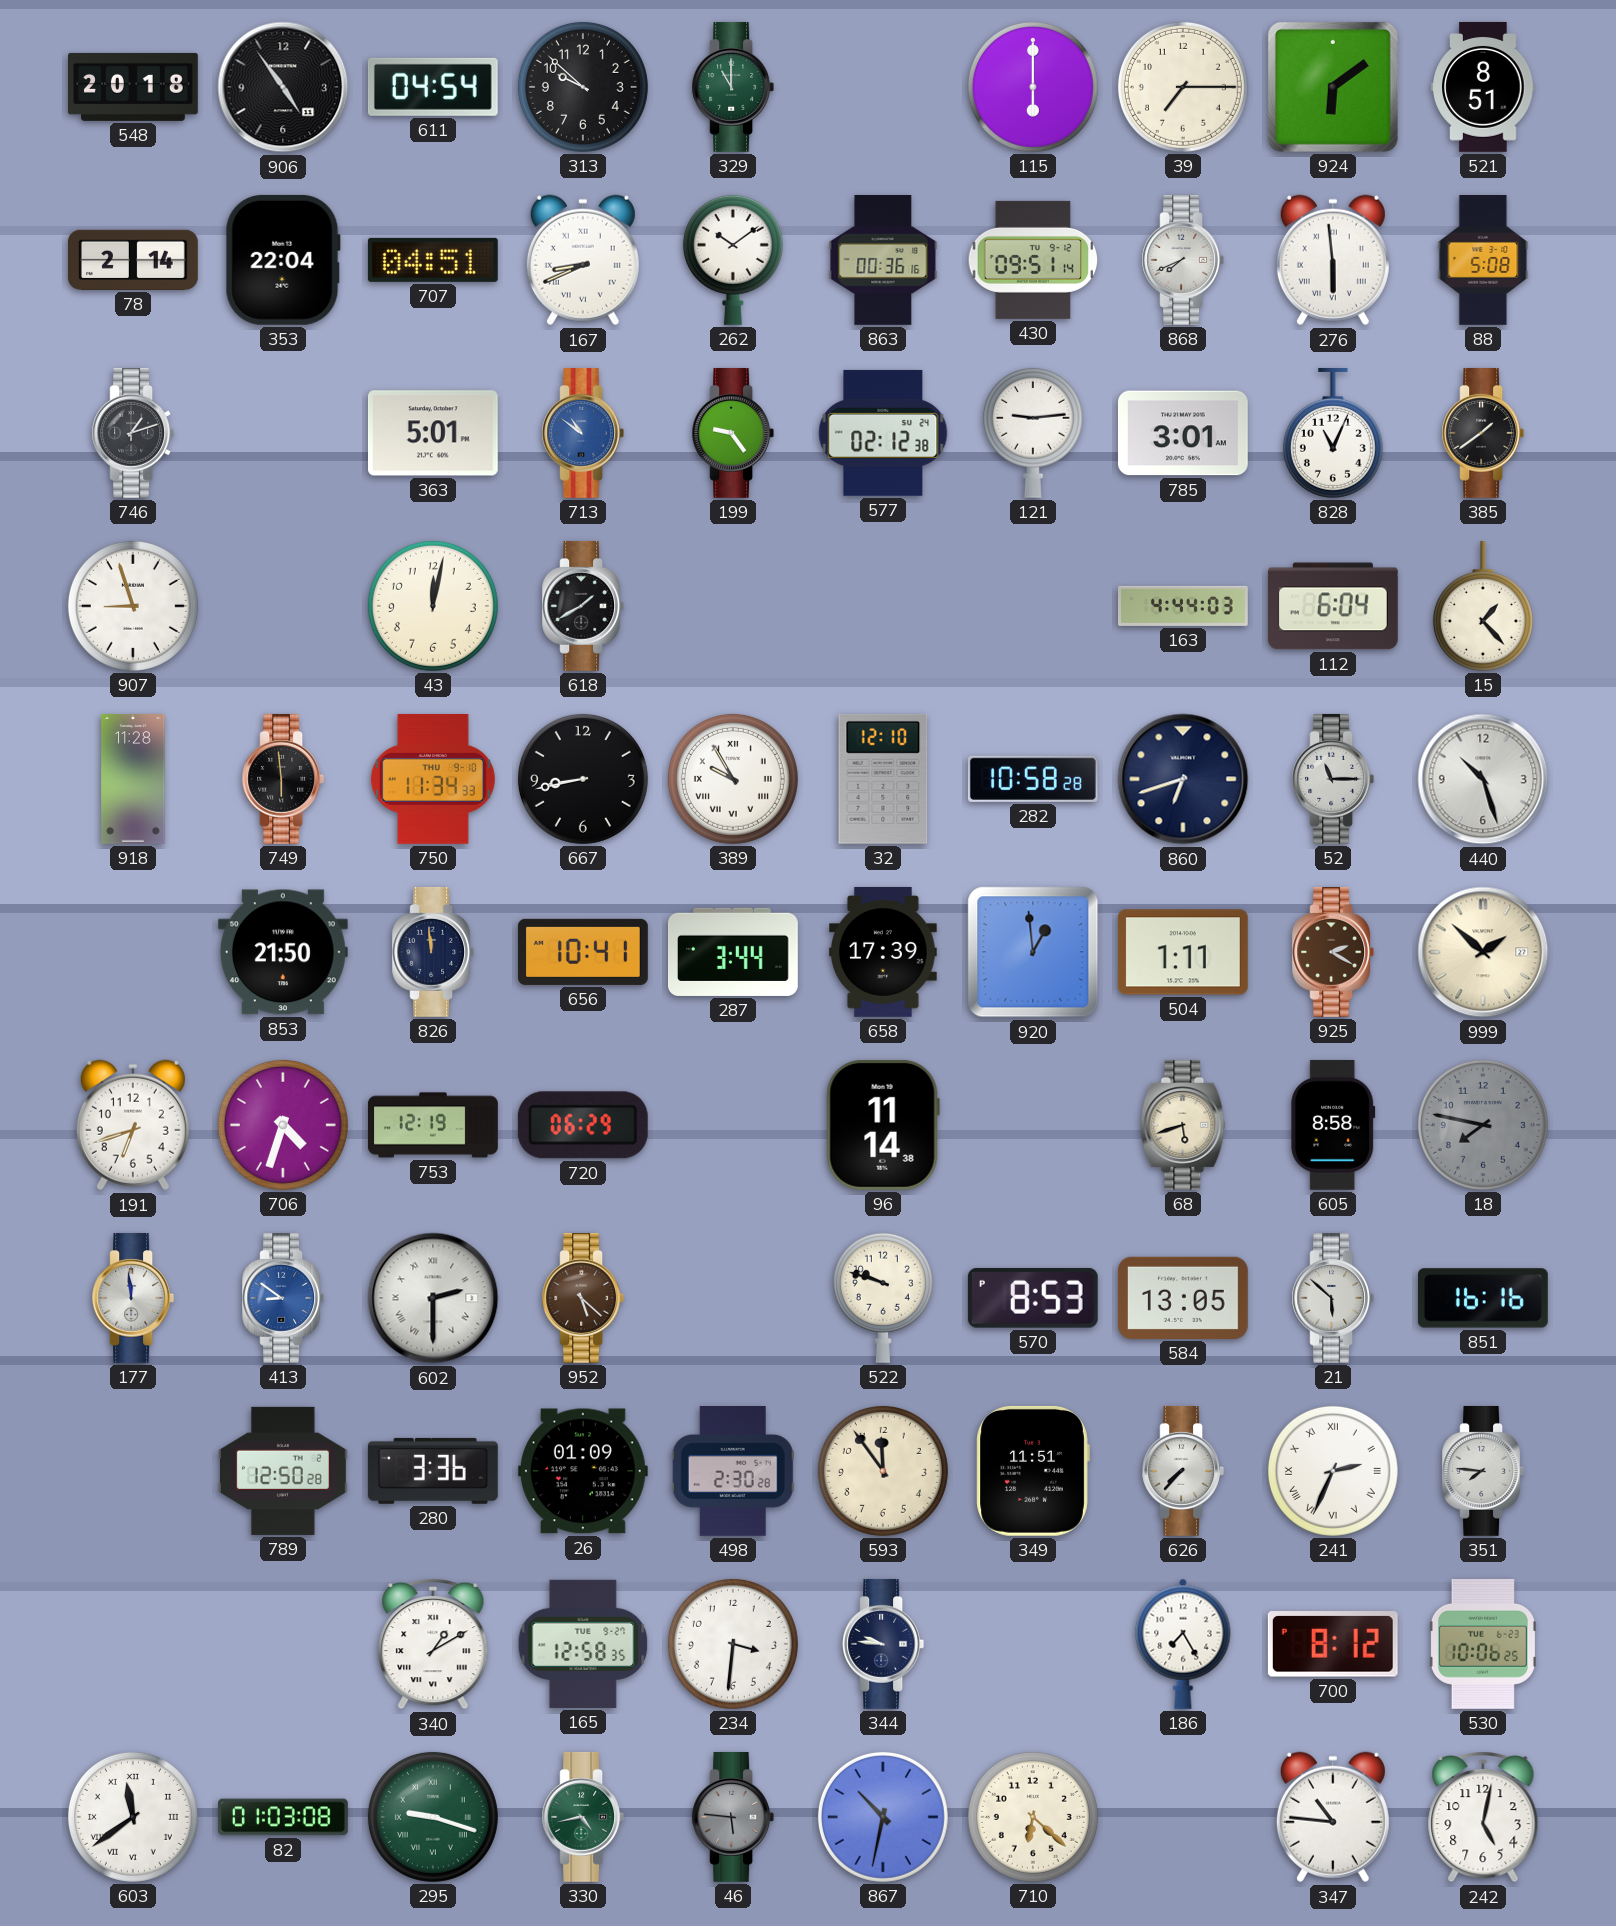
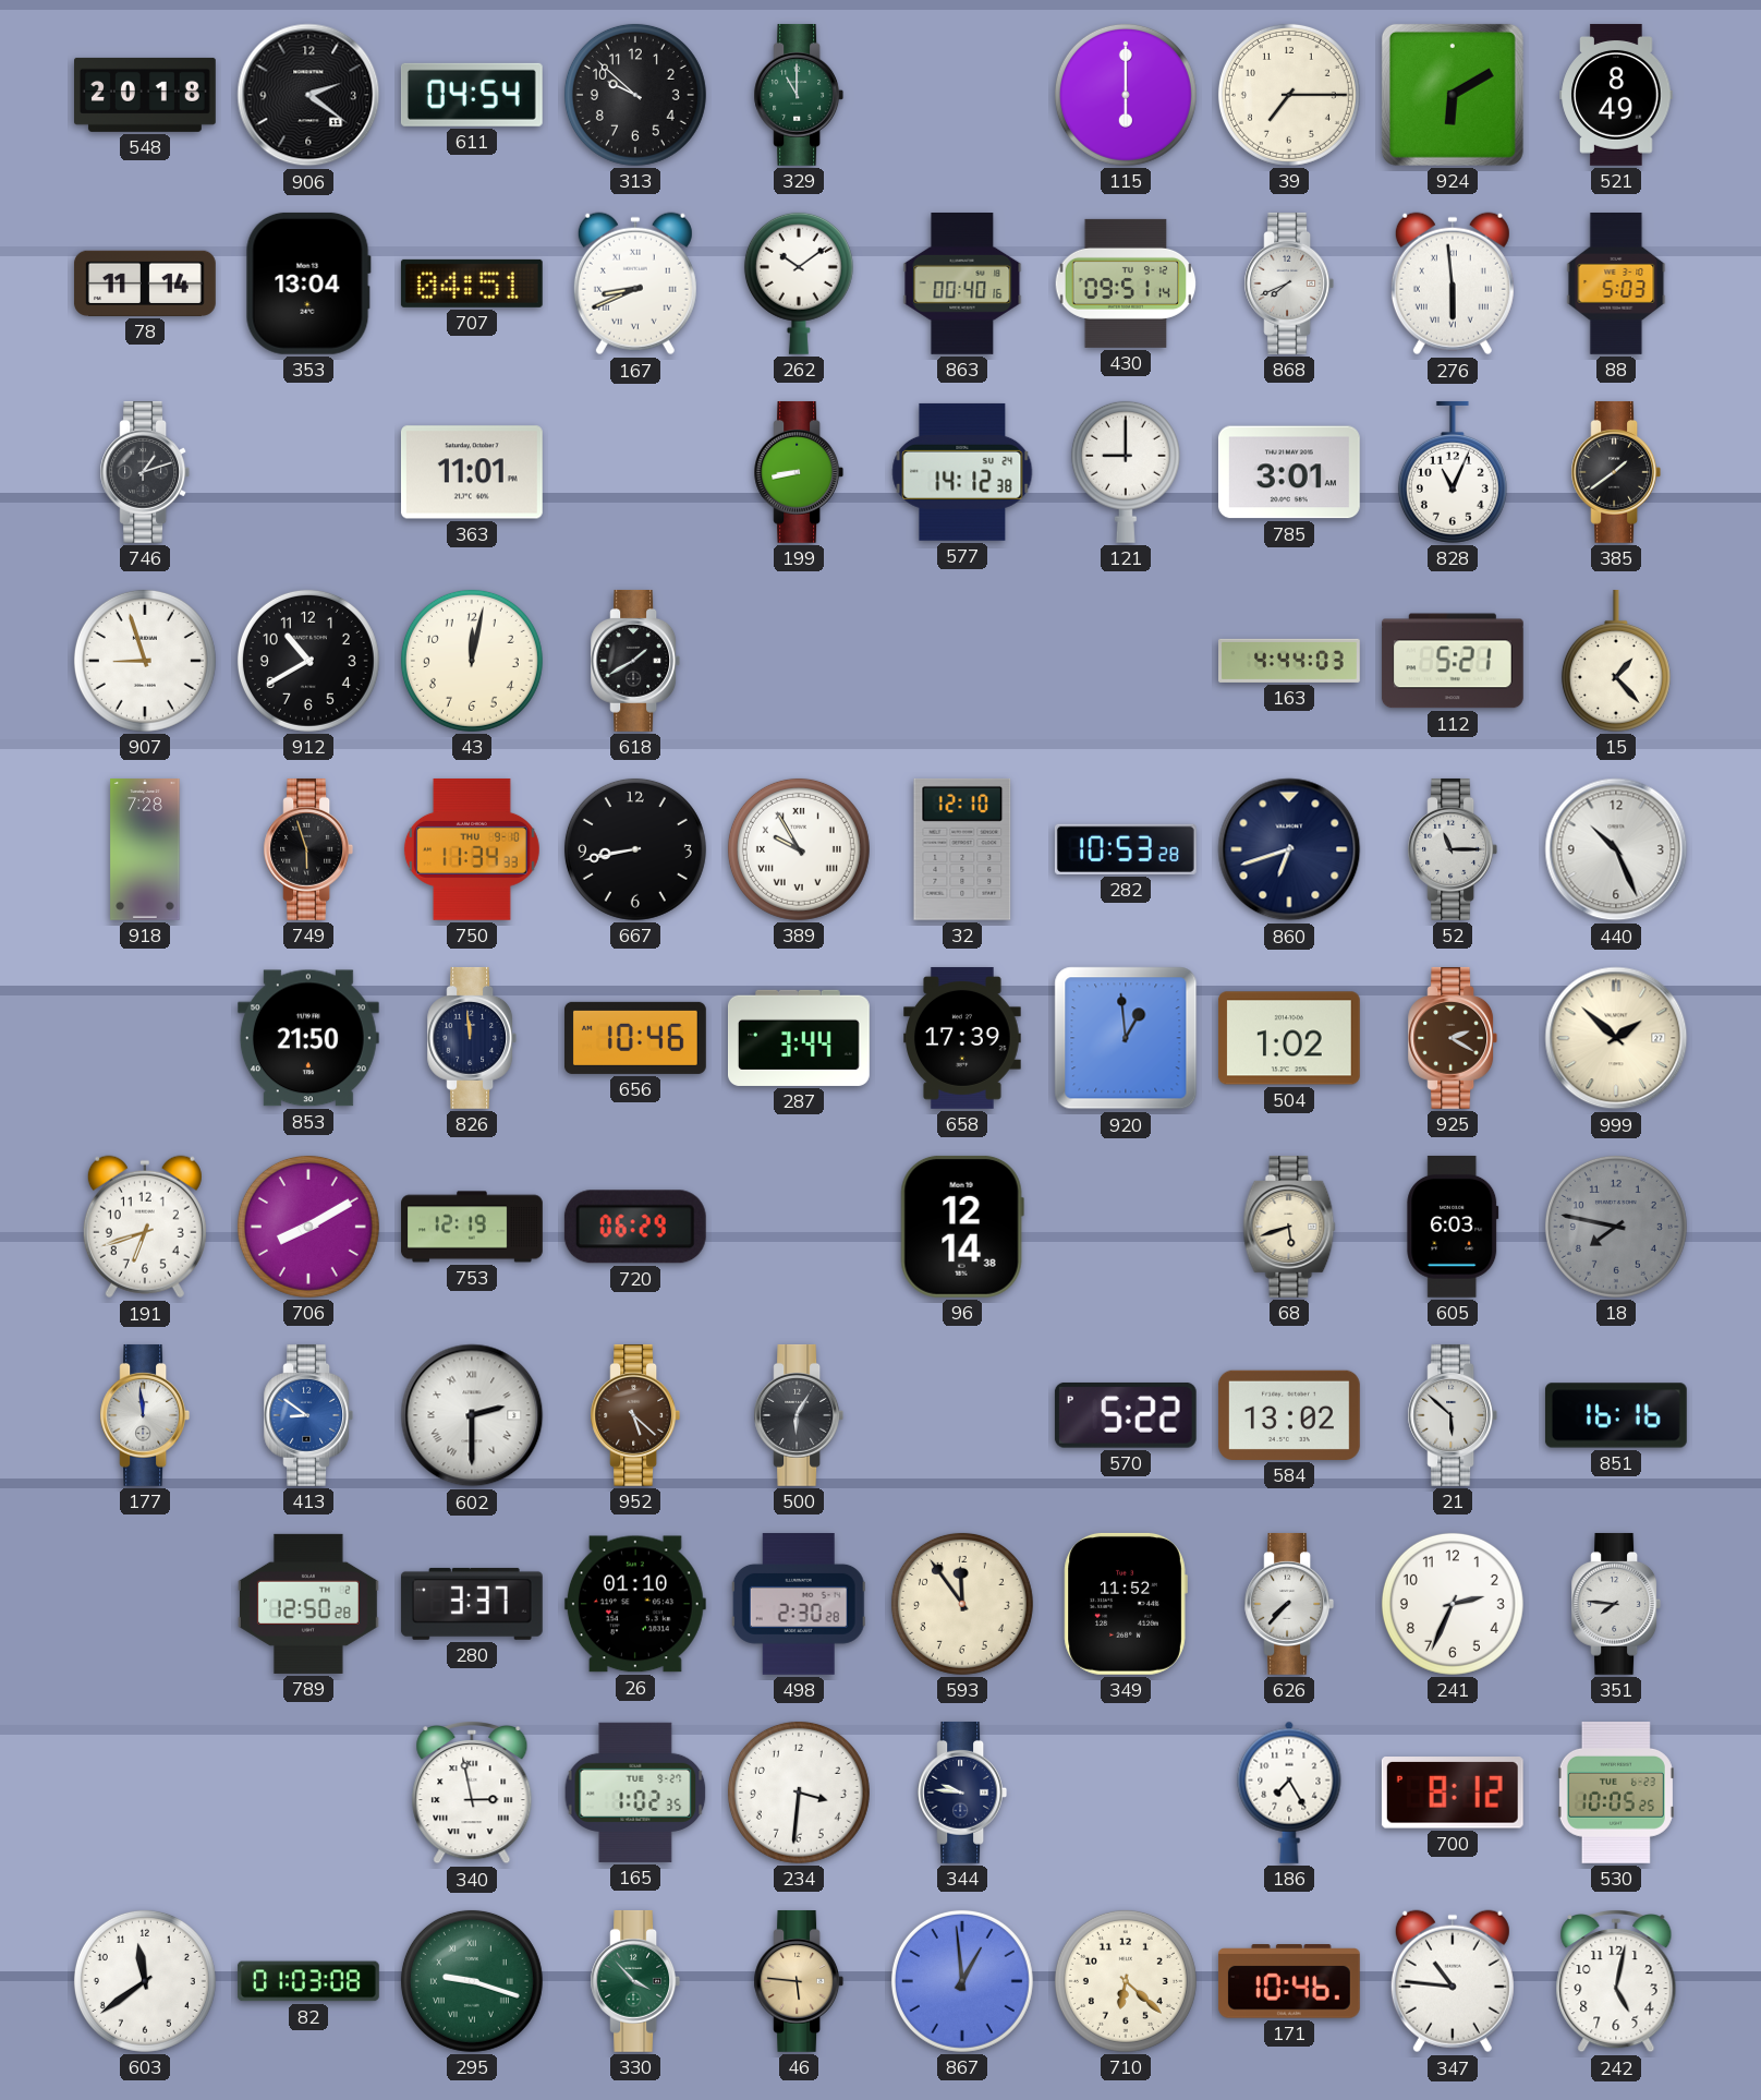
906: 4:54 -> 2:21
924: 6:09 -> 6:10
521: 8:51 -> 8:49
78: 2:14 -> 11:14
353: 22:04 -> 13:04
863: 00:36 -> 00:40
88: 5:08 -> 5:03
363: 5:01 -> 11:01
713: 10:51 -> none
199: 9:24 -> 8:43
577: 02:12 -> 14:12
121: 9:14 -> 9:00
912: none -> 10:40
112: 6:04 -> 5:21
918: 11:28 -> 7:28
749: 5:59 -> 5:57
282: 10:58 -> 10:53
440: 10:27 -> 10:26
656: 10:41 -> 10:46
504: 1:11 -> 1:02
706: 4:33 -> 8:10
96: 11:14 -> 12:14
605: 8:58 -> 6:03
500: none -> 6:05
522: 9:48 -> none
570: 8:53 -> 5:22
584: 13:05 -> 13:02
280: 3:36 -> 3:37
26: 01:09 -> 01:10
349: 11:51 -> 11:52
241 numerals: Roman -> Arabic
340: 1:10 -> 2:58
165: 12:58 -> 1:02
530: 10:06 -> 10:05
603 numerals: Roman -> Arabic
330: 4:43 -> 3:53
46 dial: grey -> champagne
867: 10:32 -> 12:59
171: none -> 10:46
